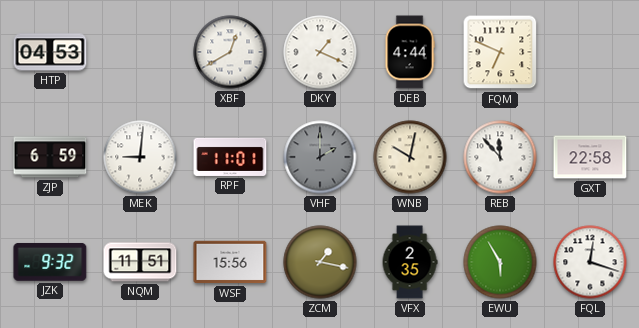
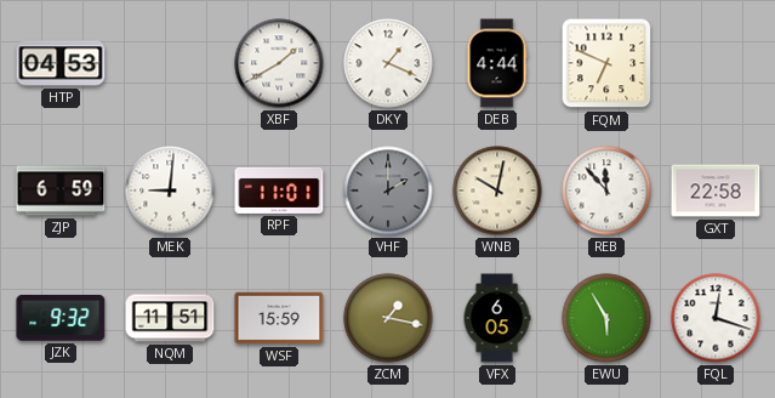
XBF: 12:40 -> 1:40
WSF: 15:56 -> 15:59
VFX: 2:35 -> 6:05
